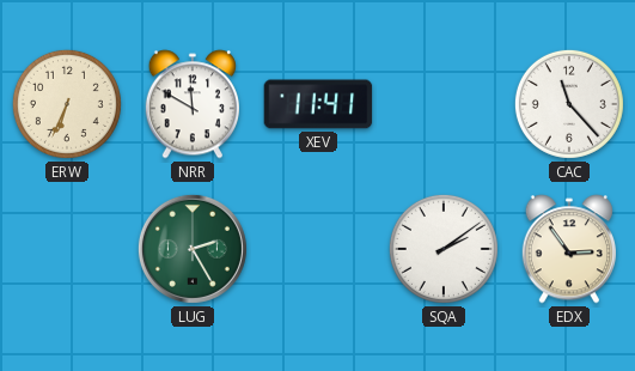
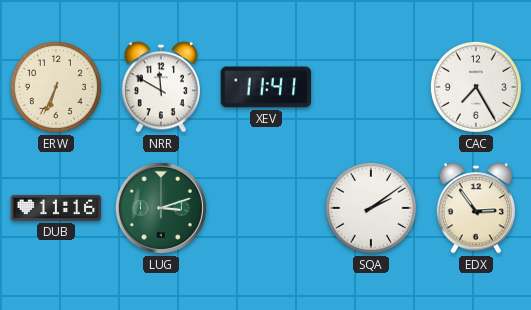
CAC: 11:23 -> 7:25
DUB: none -> 11:16
LUG: 2:25 -> 3:12
